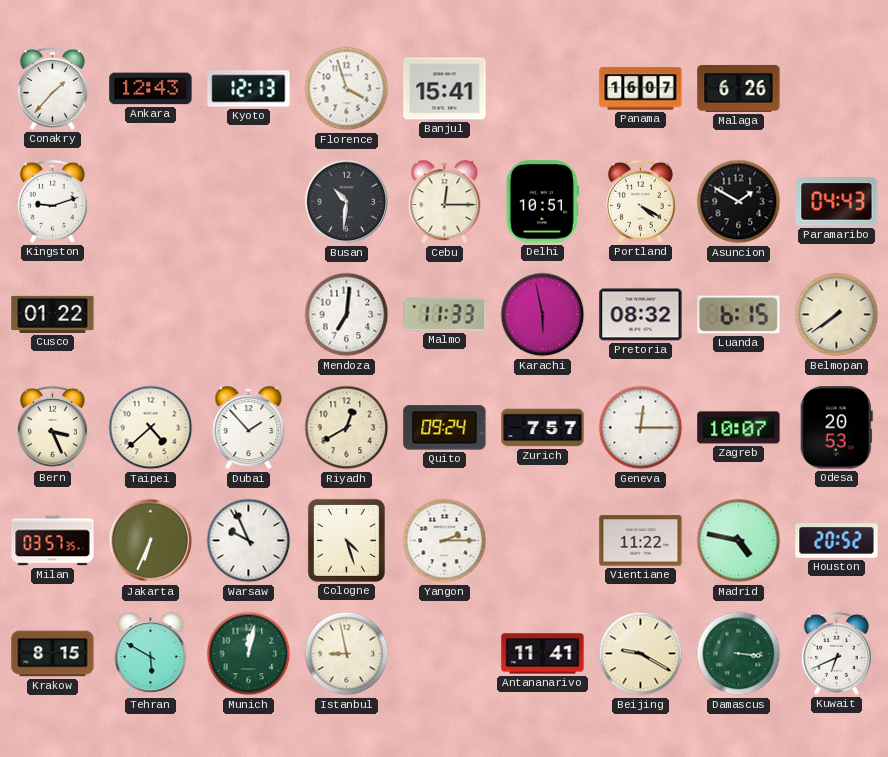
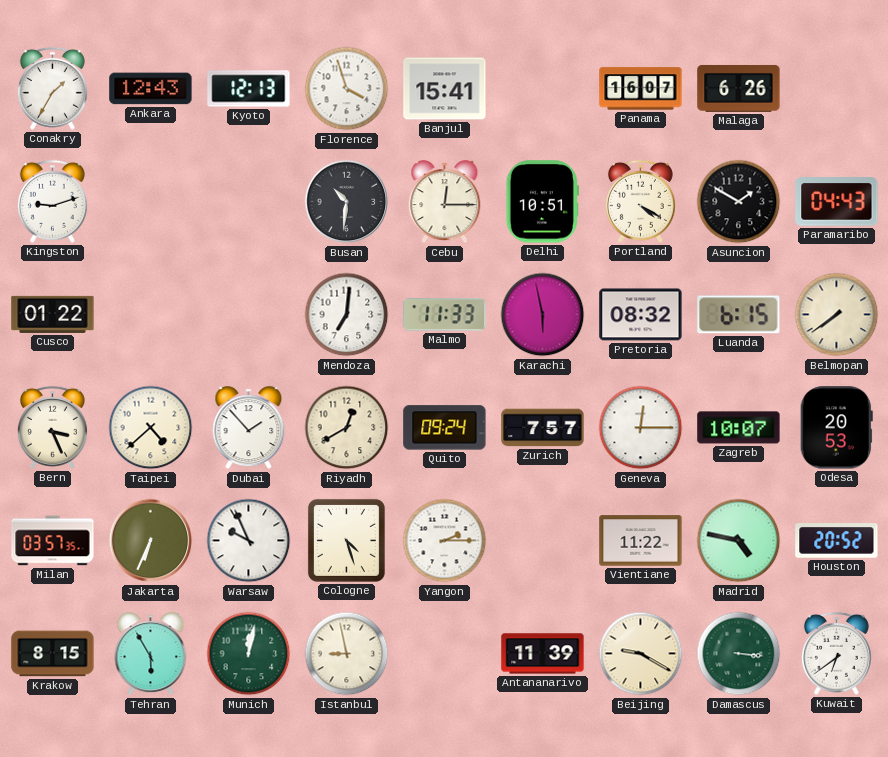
Conakry: 1:37 -> 1:35
Tehran: 5:50 -> 5:55
Antananarivo: 11:41 -> 11:39
Kuwait: 6:41 -> 6:39
